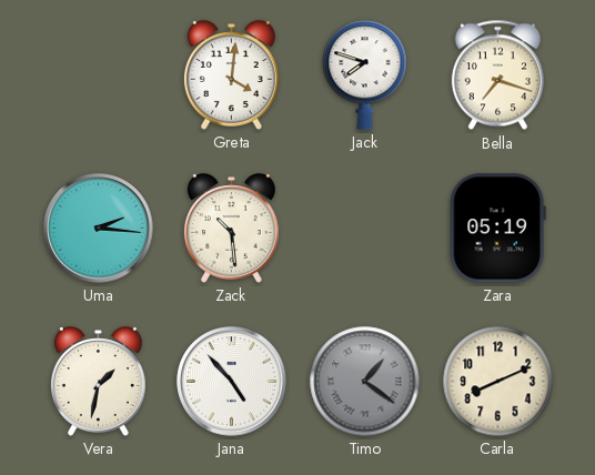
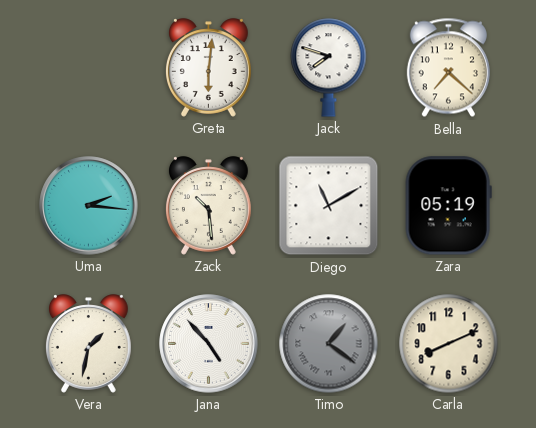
Greta: 4:01 -> 6:01
Bella: 7:18 -> 7:22
Diego: none -> 11:10
